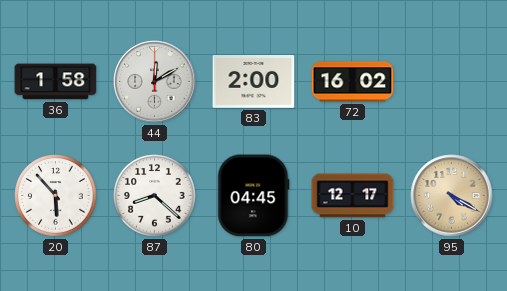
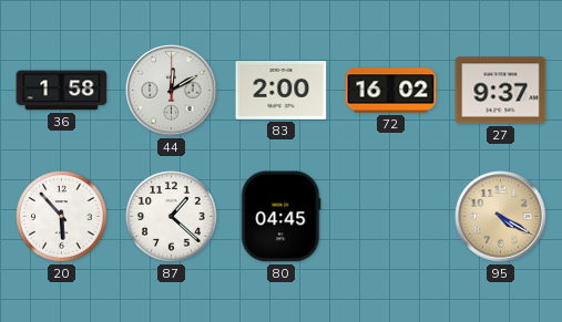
27: none -> 9:37
87: 8:22 -> 1:22
10: 12:17 -> none
